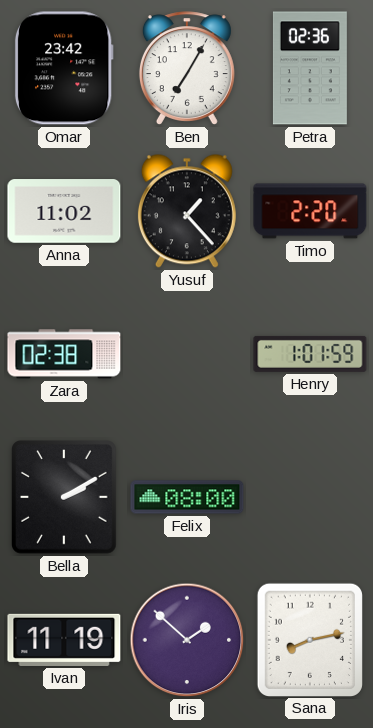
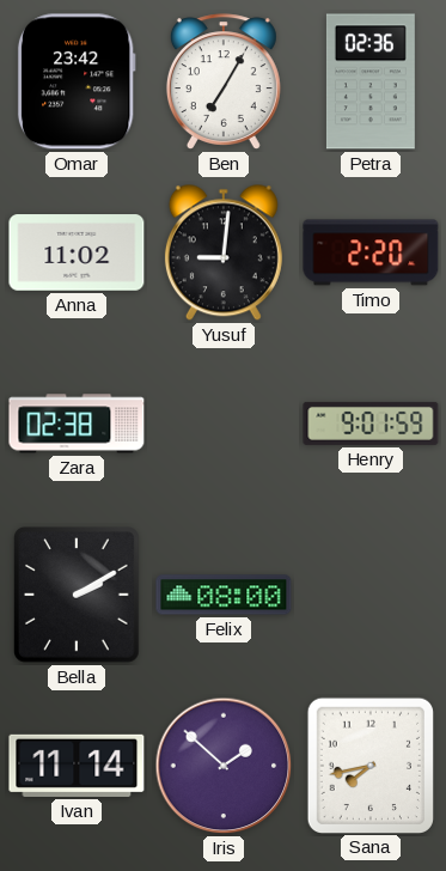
Yusuf: 1:23 -> 9:01
Henry: 1:01 -> 9:01
Ivan: 11:19 -> 11:14
Sana: 8:13 -> 7:43
